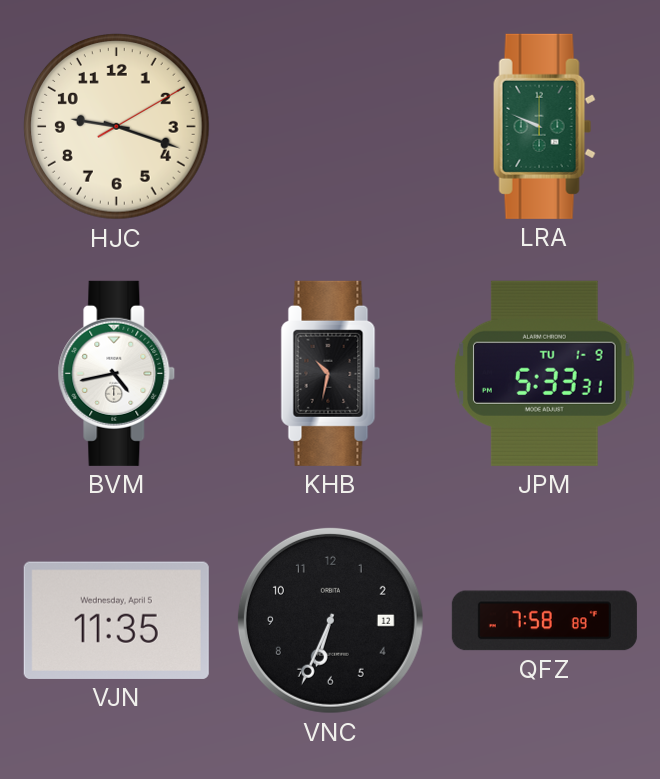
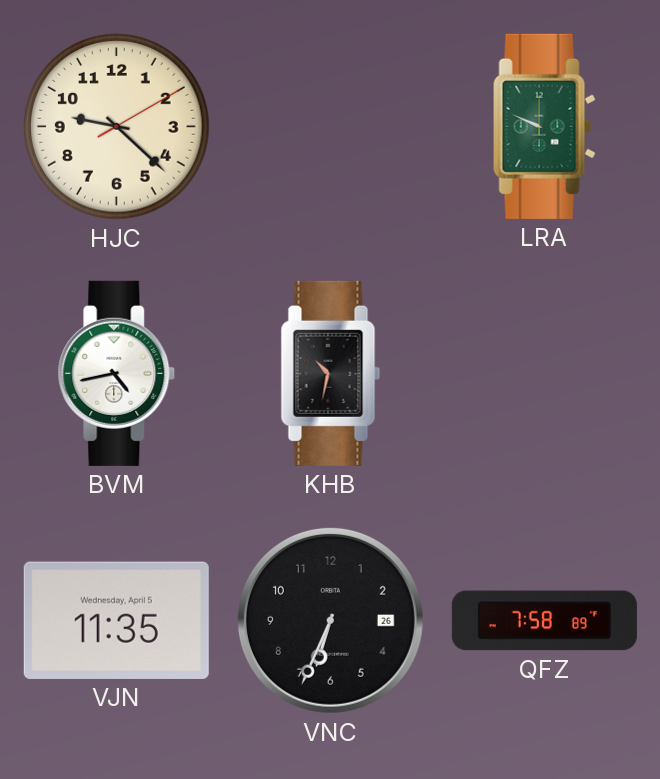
HJC: 9:18 -> 9:22
JPM: 5:33 -> none
VNC date: 12 -> 26
